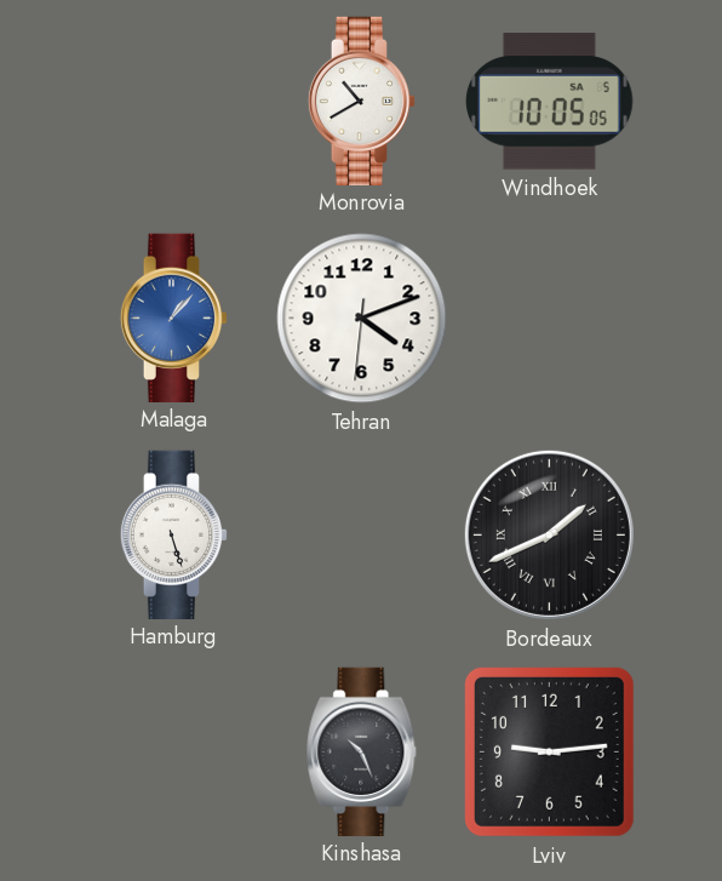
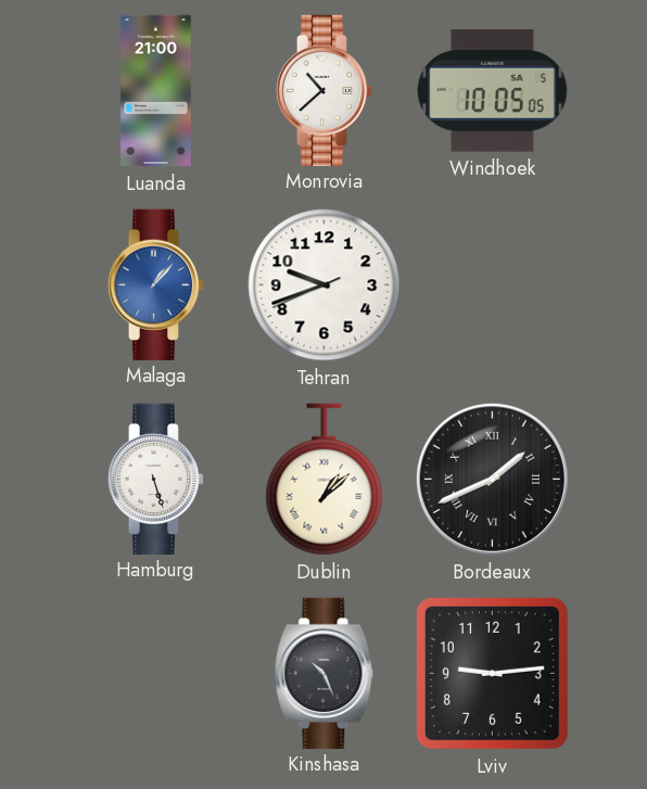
Luanda: none -> 21:00
Monrovia: 10:40 -> 10:38
Tehran: 4:11 -> 9:41
Dublin: none -> 1:08
